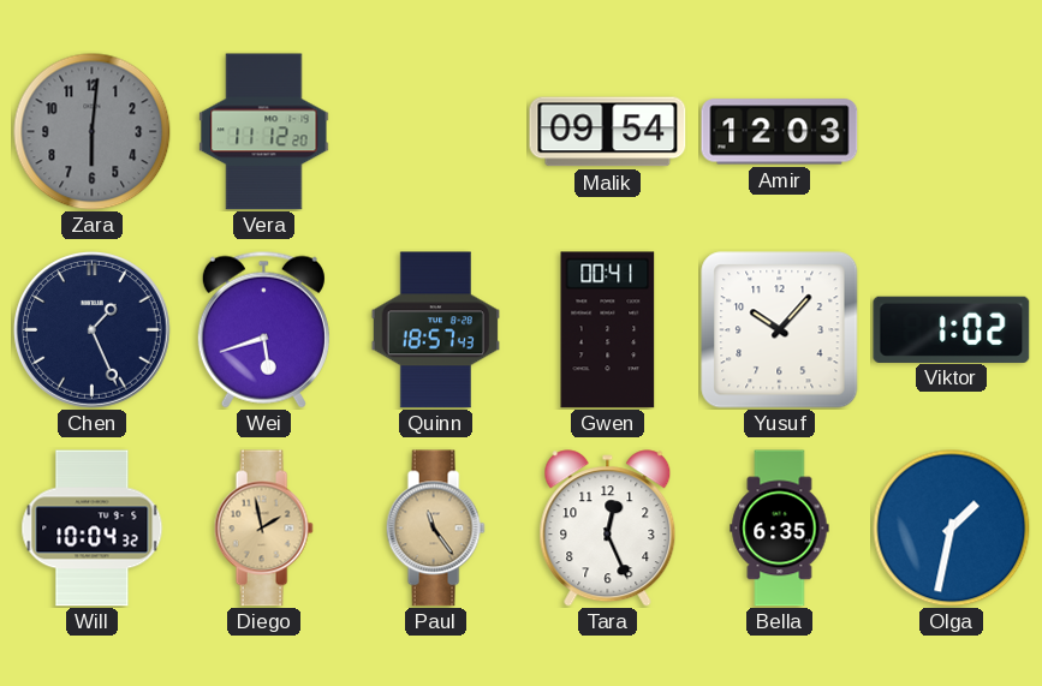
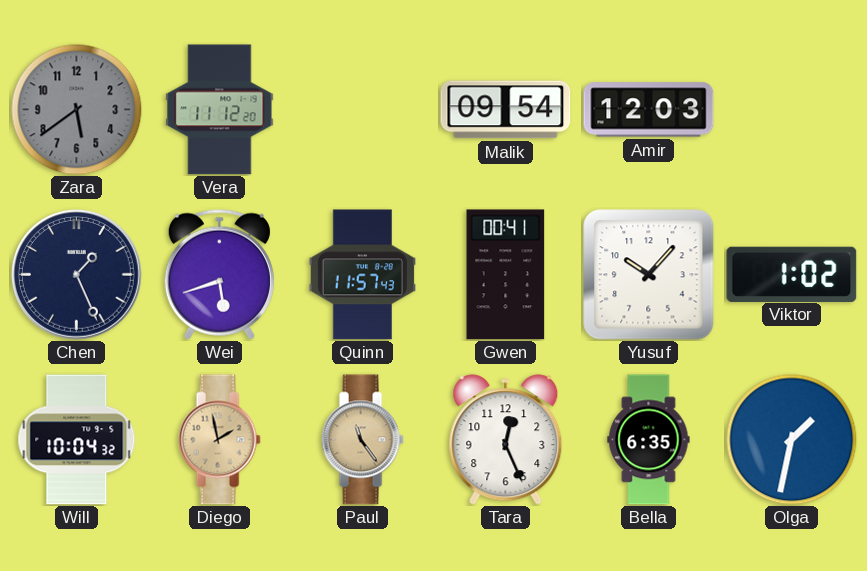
Zara: 6:01 -> 5:39
Quinn: 18:57 -> 11:57
